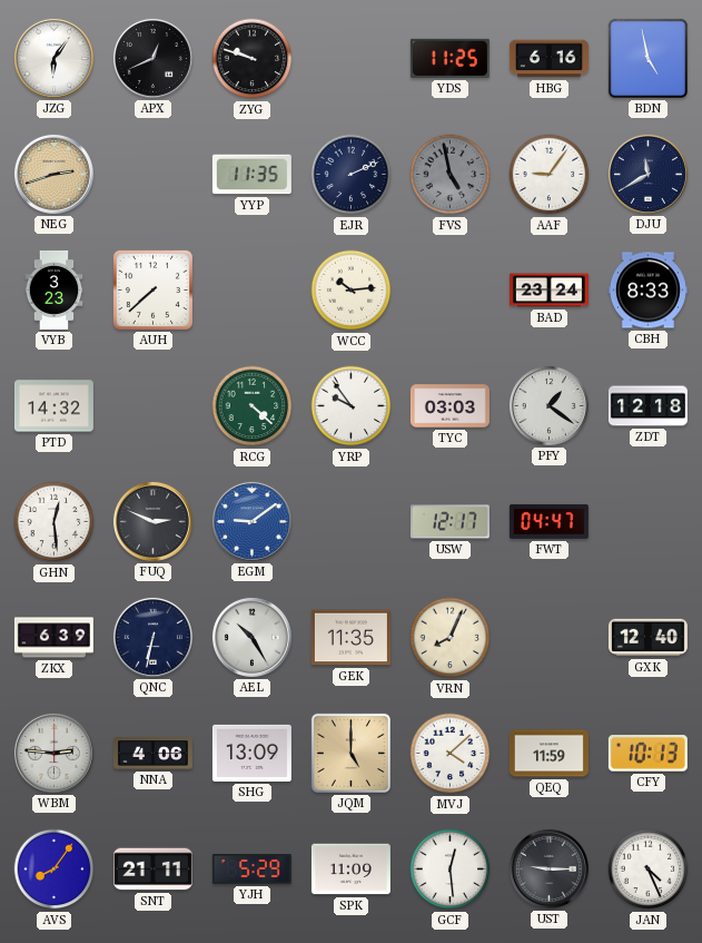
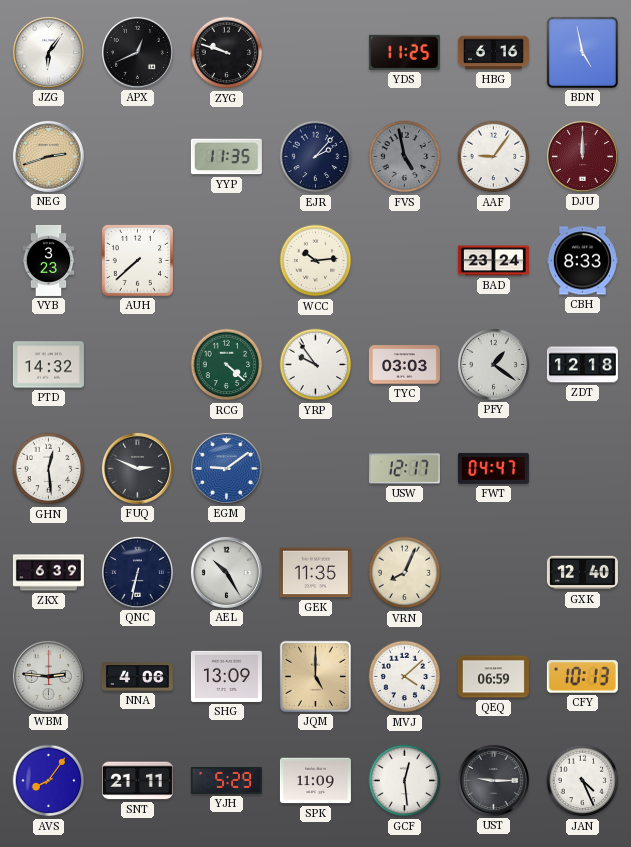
EJR: 2:11 -> 2:07
DJU: 11:40 -> 12:00
DJU dial: navy -> burgundy
QEQ: 11:59 -> 06:59
